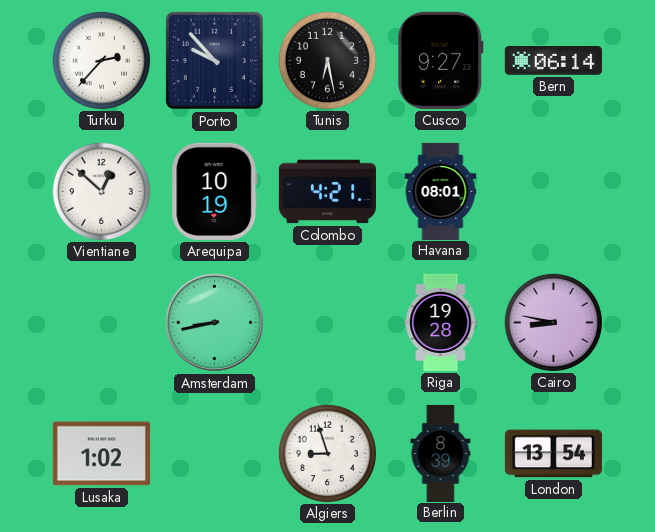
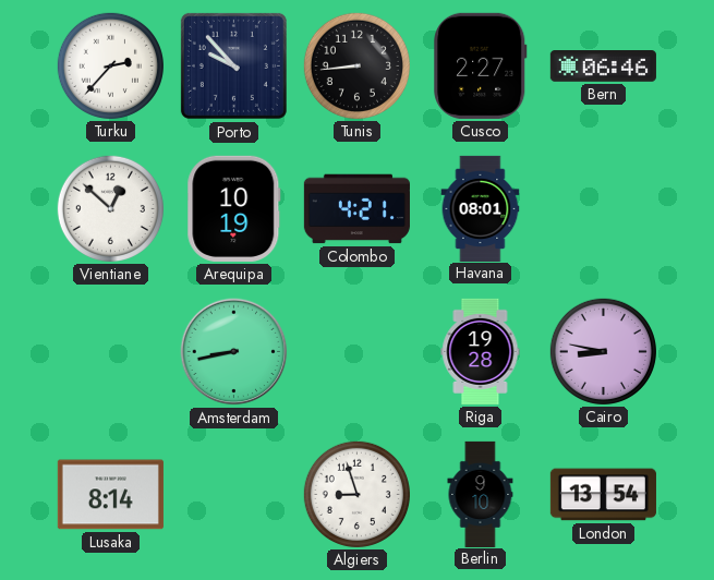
Tunis: 6:28 -> 8:44
Cusco: 9:27 -> 2:27
Bern: 06:14 -> 06:46
Lusaka: 1:02 -> 8:14
Berlin: 8:39 -> 9:10
